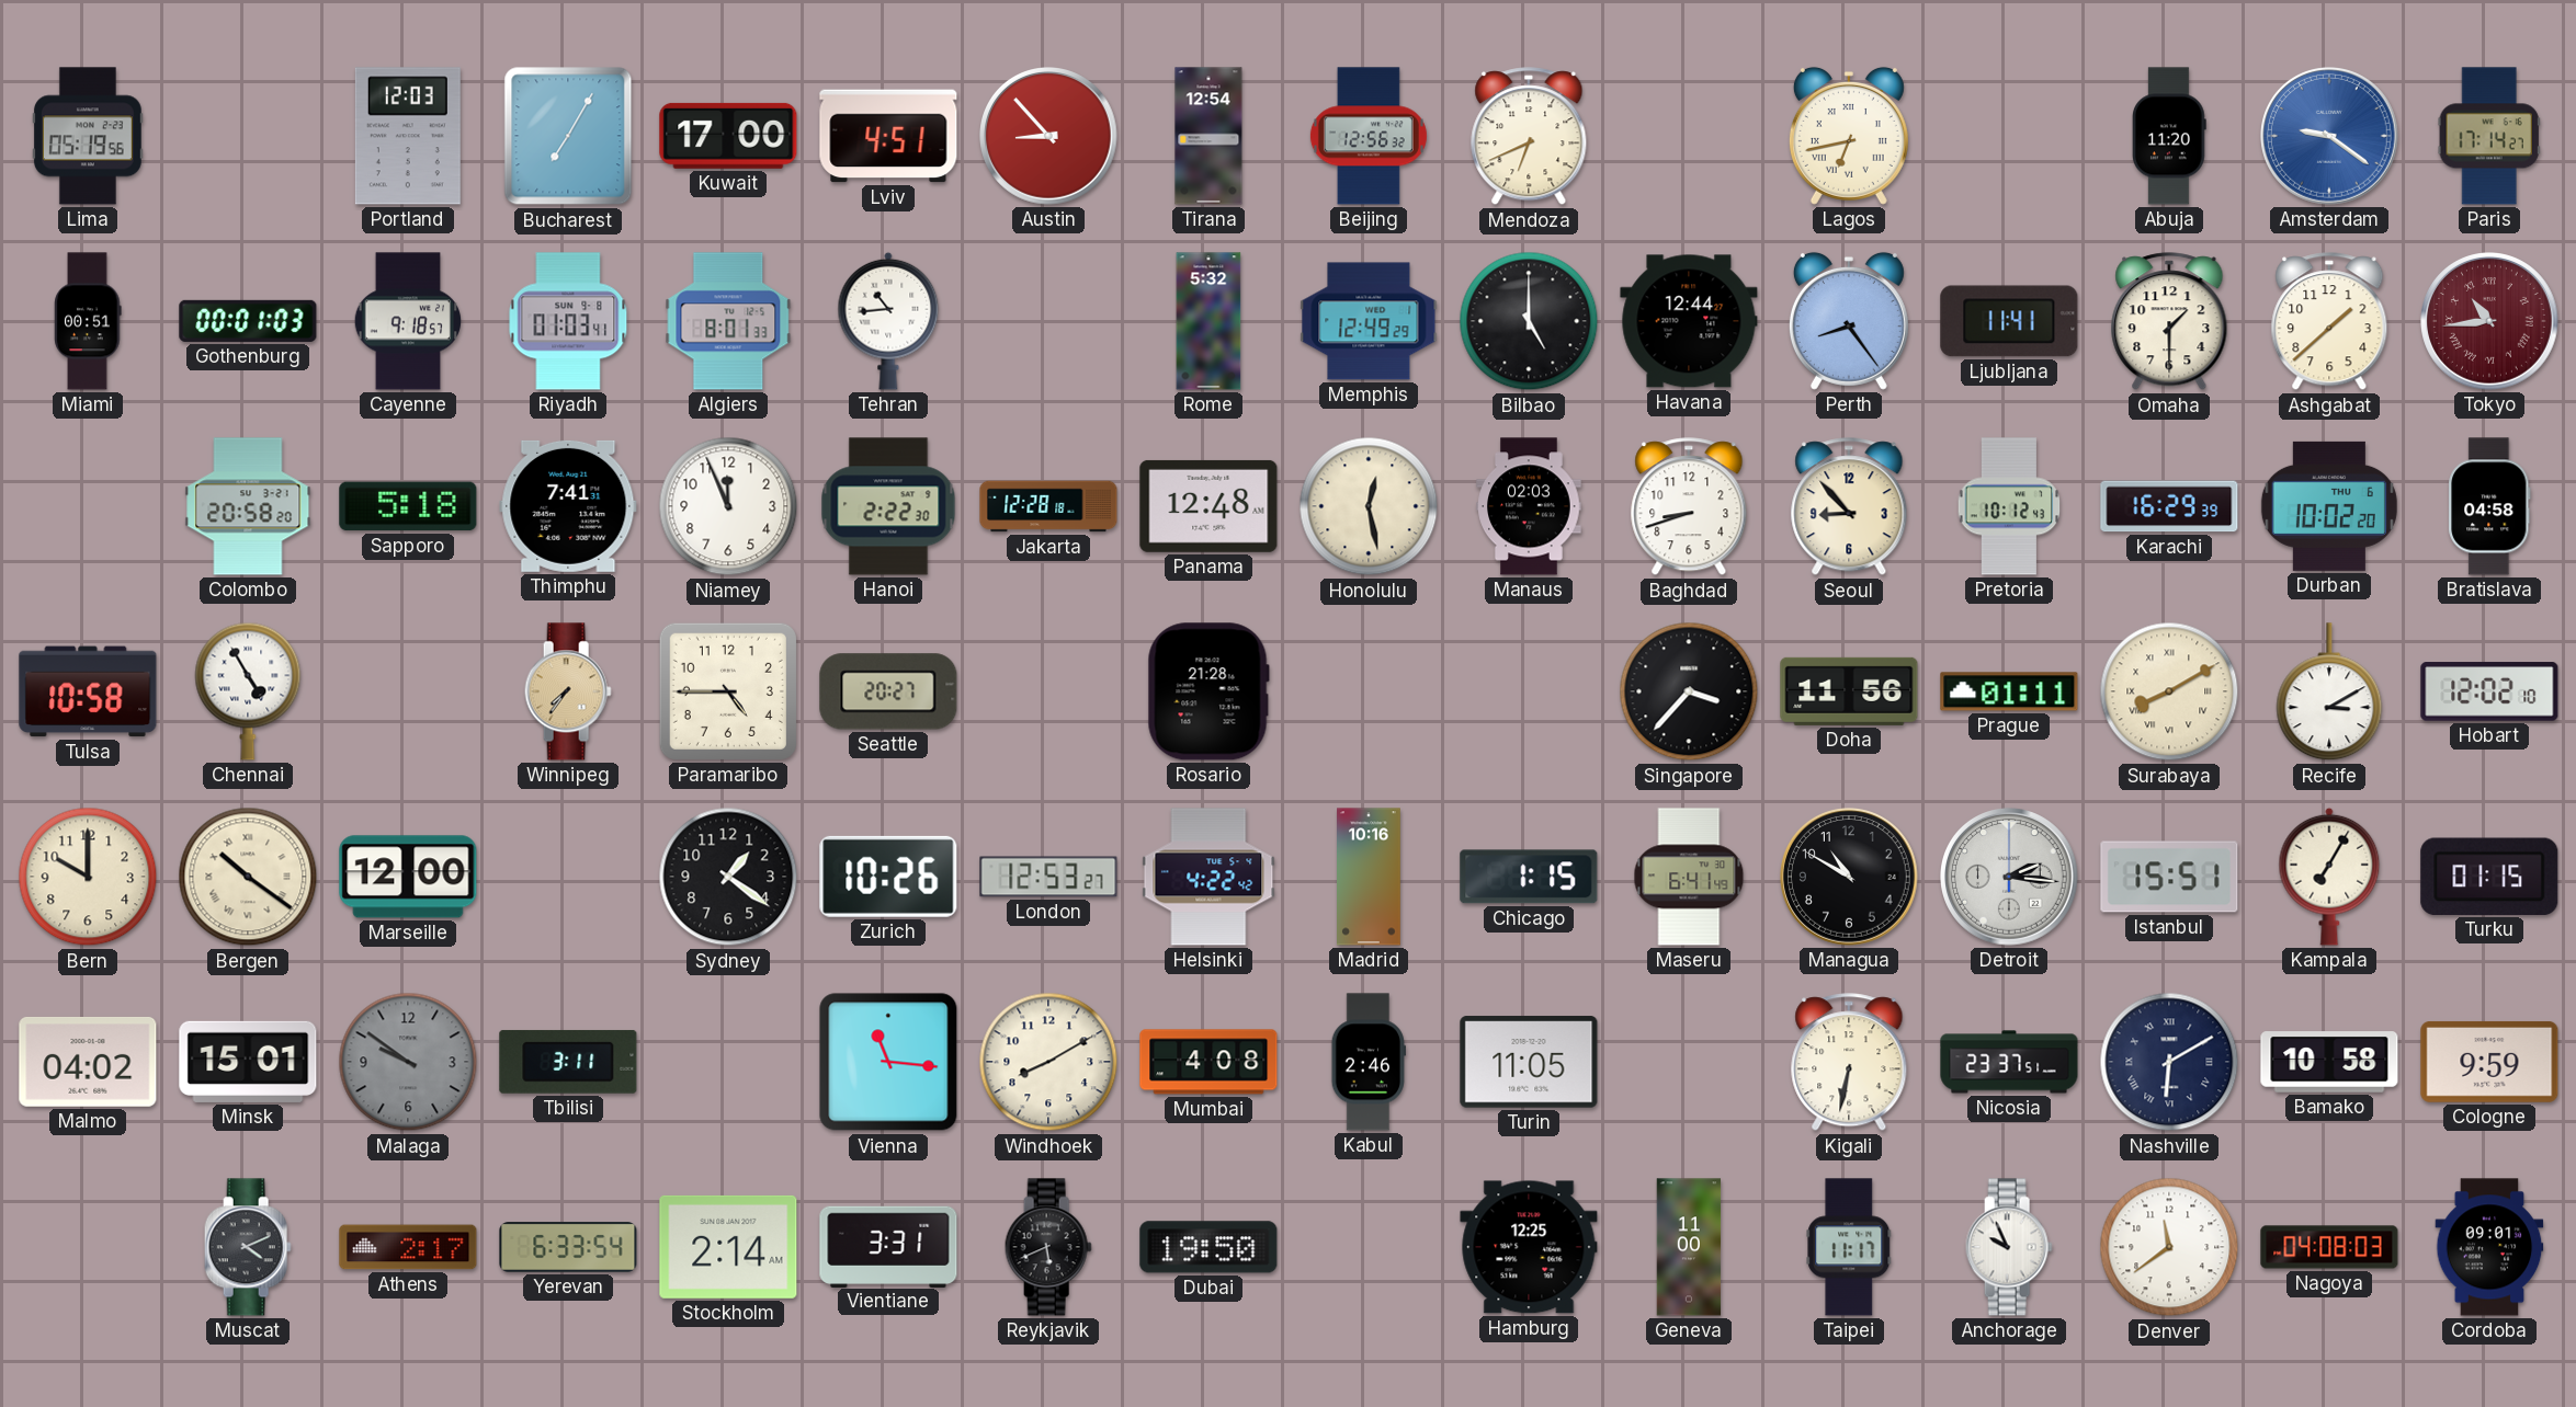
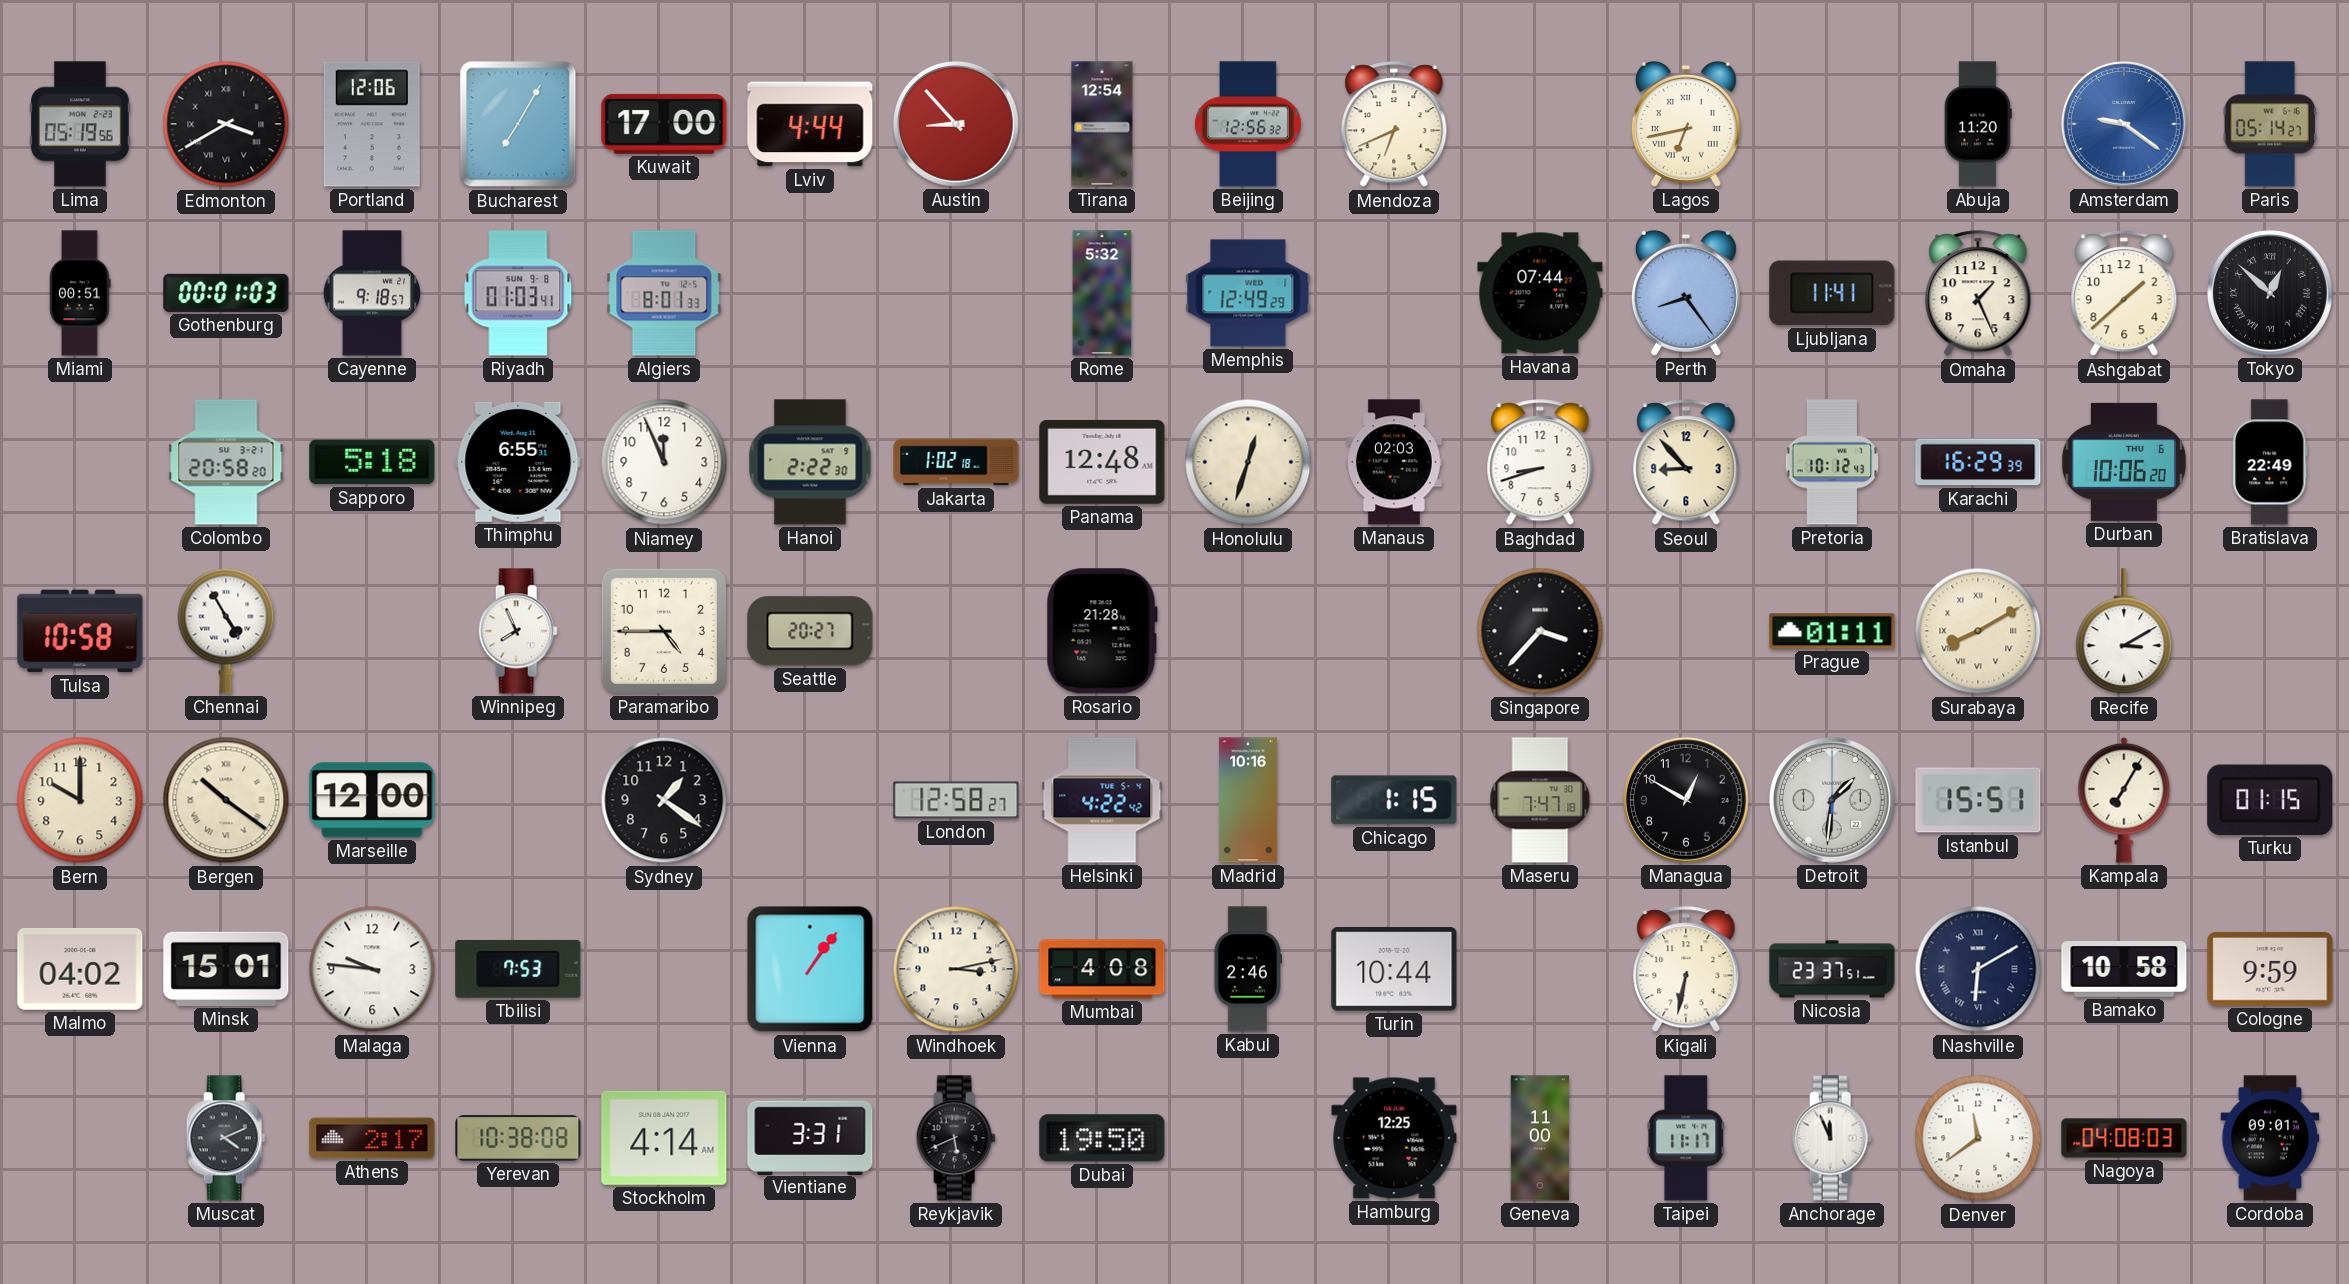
Edmonton: none -> 3:40
Portland: 12:03 -> 12:06
Lviv: 4:51 -> 4:44
Paris: 17:14 -> 05:14
Tehran: 10:44 -> none
Bilbao: 5:00 -> none
Havana: 12:44 -> 07:44
Omaha: 1:30 -> 1:26
Tokyo: 10:44 -> 12:52
Tokyo dial: burgundy -> black
Thimphu: 7:41 -> 6:55
Jakarta: 12:28 -> 1:02
Honolulu: 12:28 -> 12:33
Durban: 10:02 -> 10:06
Bratislava: 04:58 -> 22:49
Winnipeg: 7:36 -> 7:56
Winnipeg dial: champagne -> white
Doha: 11:56 -> none
Hobart: 12:02 -> none
Zurich: 10:26 -> none
London: 12:53 -> 12:58
Maseru: 6:41 -> 7:47
Managua: 10:50 -> 12:50
Detroit: 2:16 -> 1:31
Malaga: 9:51 -> 9:46
Malaga dial: grey -> white
Tbilisi: 3:11 -> 7:53
Vienna: 11:16 -> 1:06
Windhoek: 8:10 -> 3:13
Turin: 11:05 -> 10:44
Yerevan: 6:33 -> 10:38
Stockholm: 2:14 -> 4:14
Anchorage: 9:56 -> 11:56
